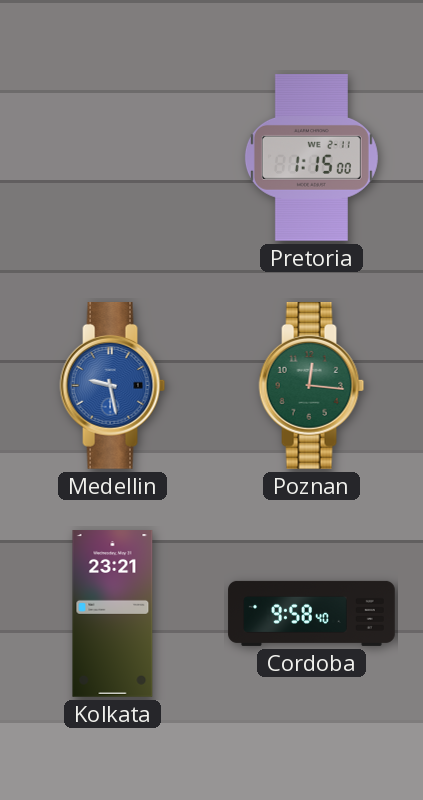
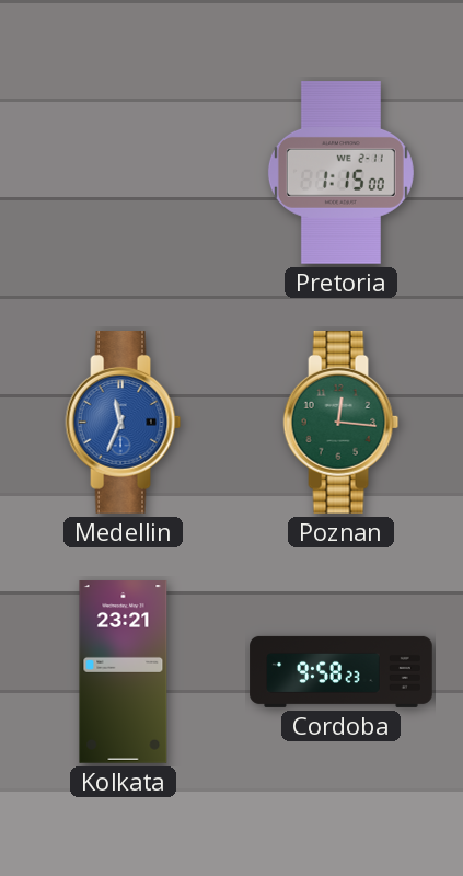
Medellin: 9:28 -> 11:34
Cordoba: 9:58:40 -> 9:58:23
